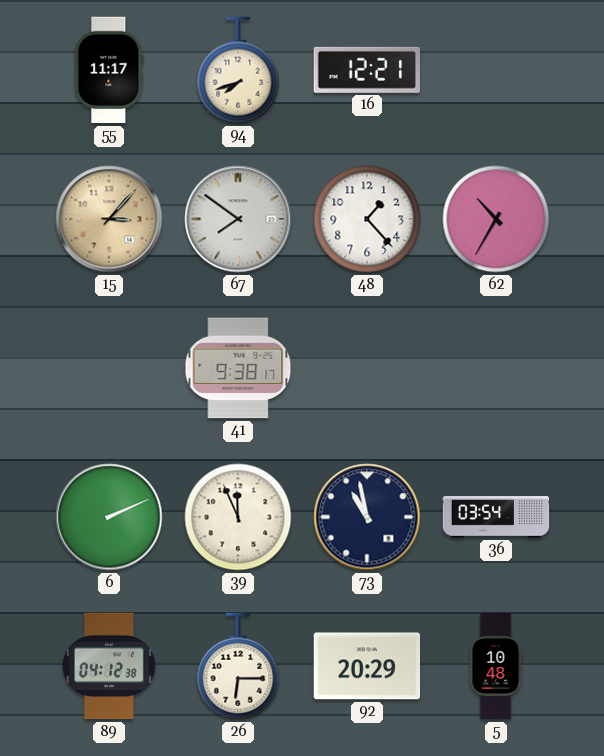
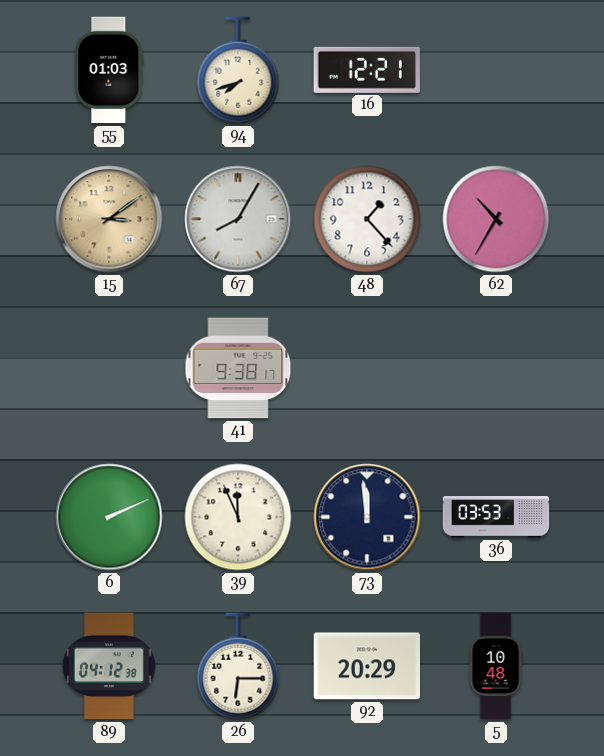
55: 11:17 -> 01:03
15: 3:07 -> 3:09
67: 7:51 -> 8:05
73: 10:58 -> 11:59
36: 03:54 -> 03:53
